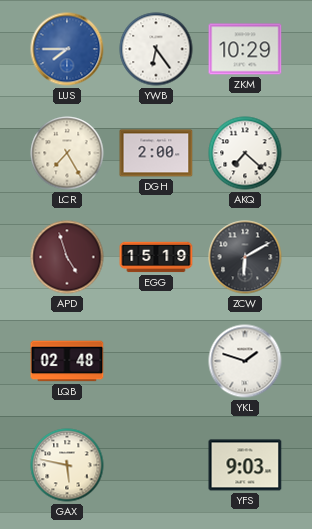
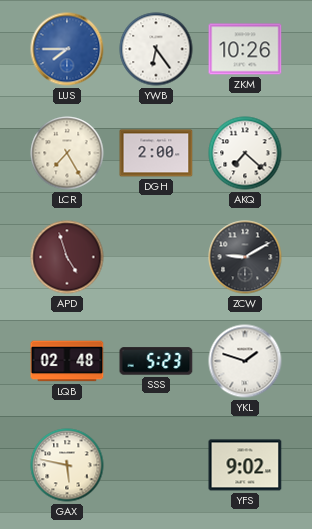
ZKM: 10:29 -> 10:26
EGG: 15:19 -> none
ZCW: 6:10 -> 9:10
SSS: none -> 5:23
YFS: 9:03 -> 9:02
